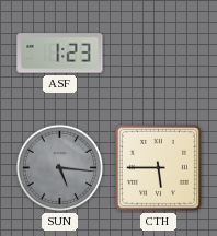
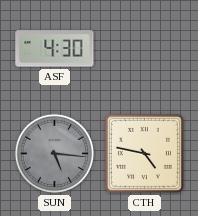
ASF: 1:23 -> 4:30
CTH: 5:45 -> 4:47
